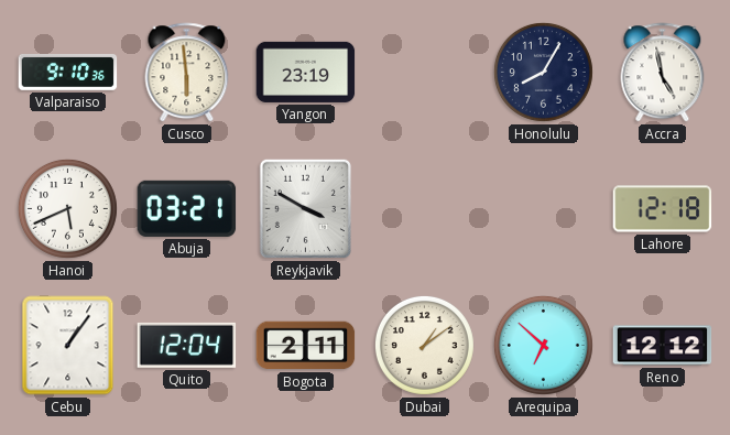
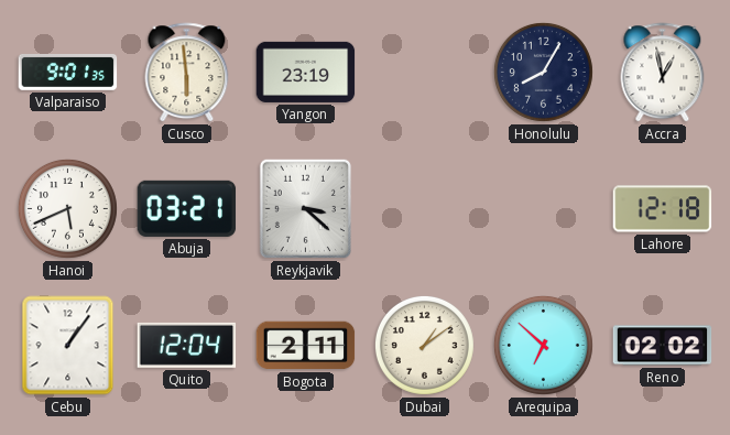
Valparaiso: 9:10 -> 9:01
Accra: 4:58 -> 12:58
Reykjavik: 3:50 -> 3:22
Reno: 12:12 -> 02:02
